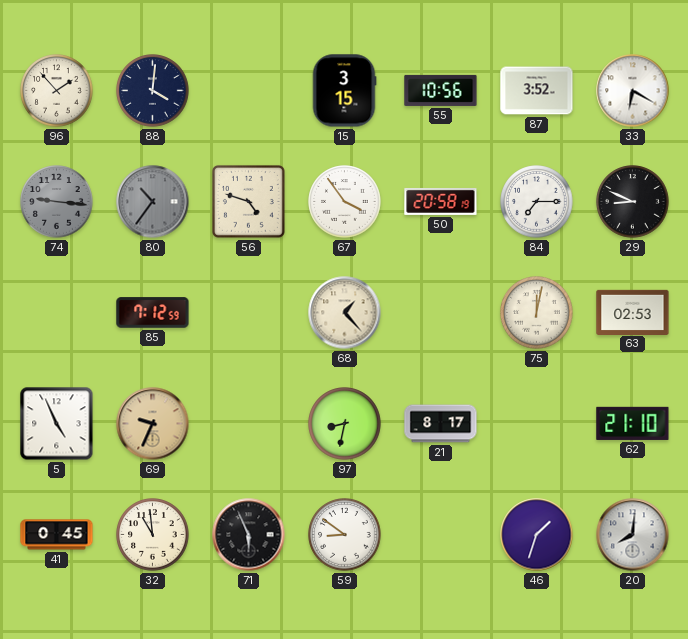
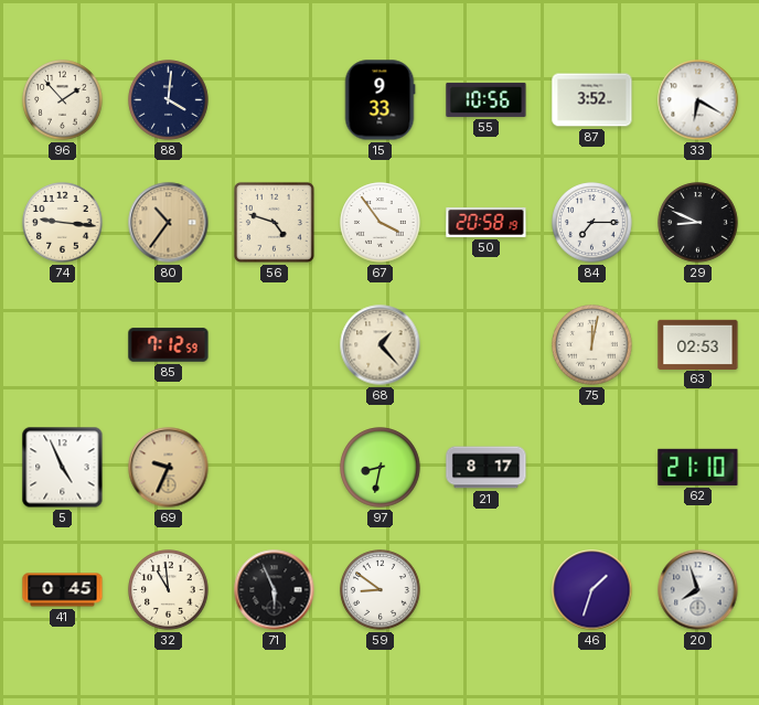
15: 3:15 -> 9:33
74 dial: grey -> cream
80 dial: grey -> champagne
20: 8:01 -> 7:57
